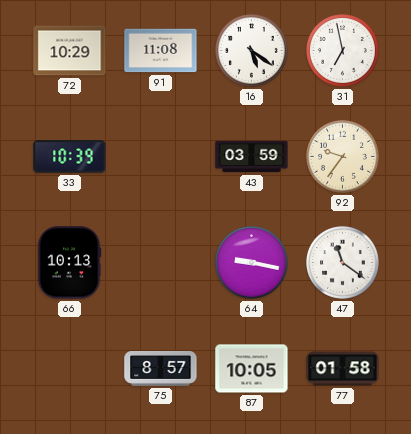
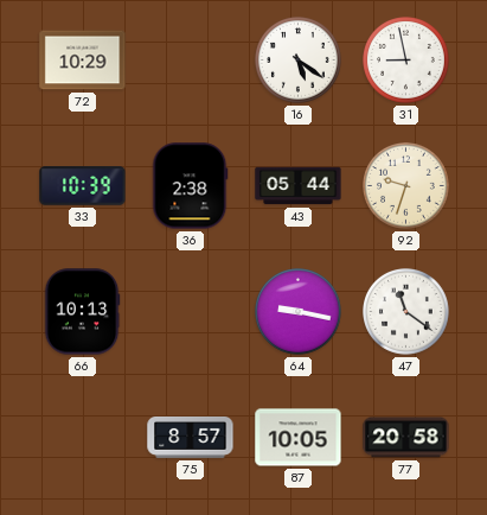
91: 11:08 -> none
31: 6:58 -> 8:58
36: none -> 2:38
43: 03:59 -> 05:44
92: 9:36 -> 9:33
77: 01:58 -> 20:58
